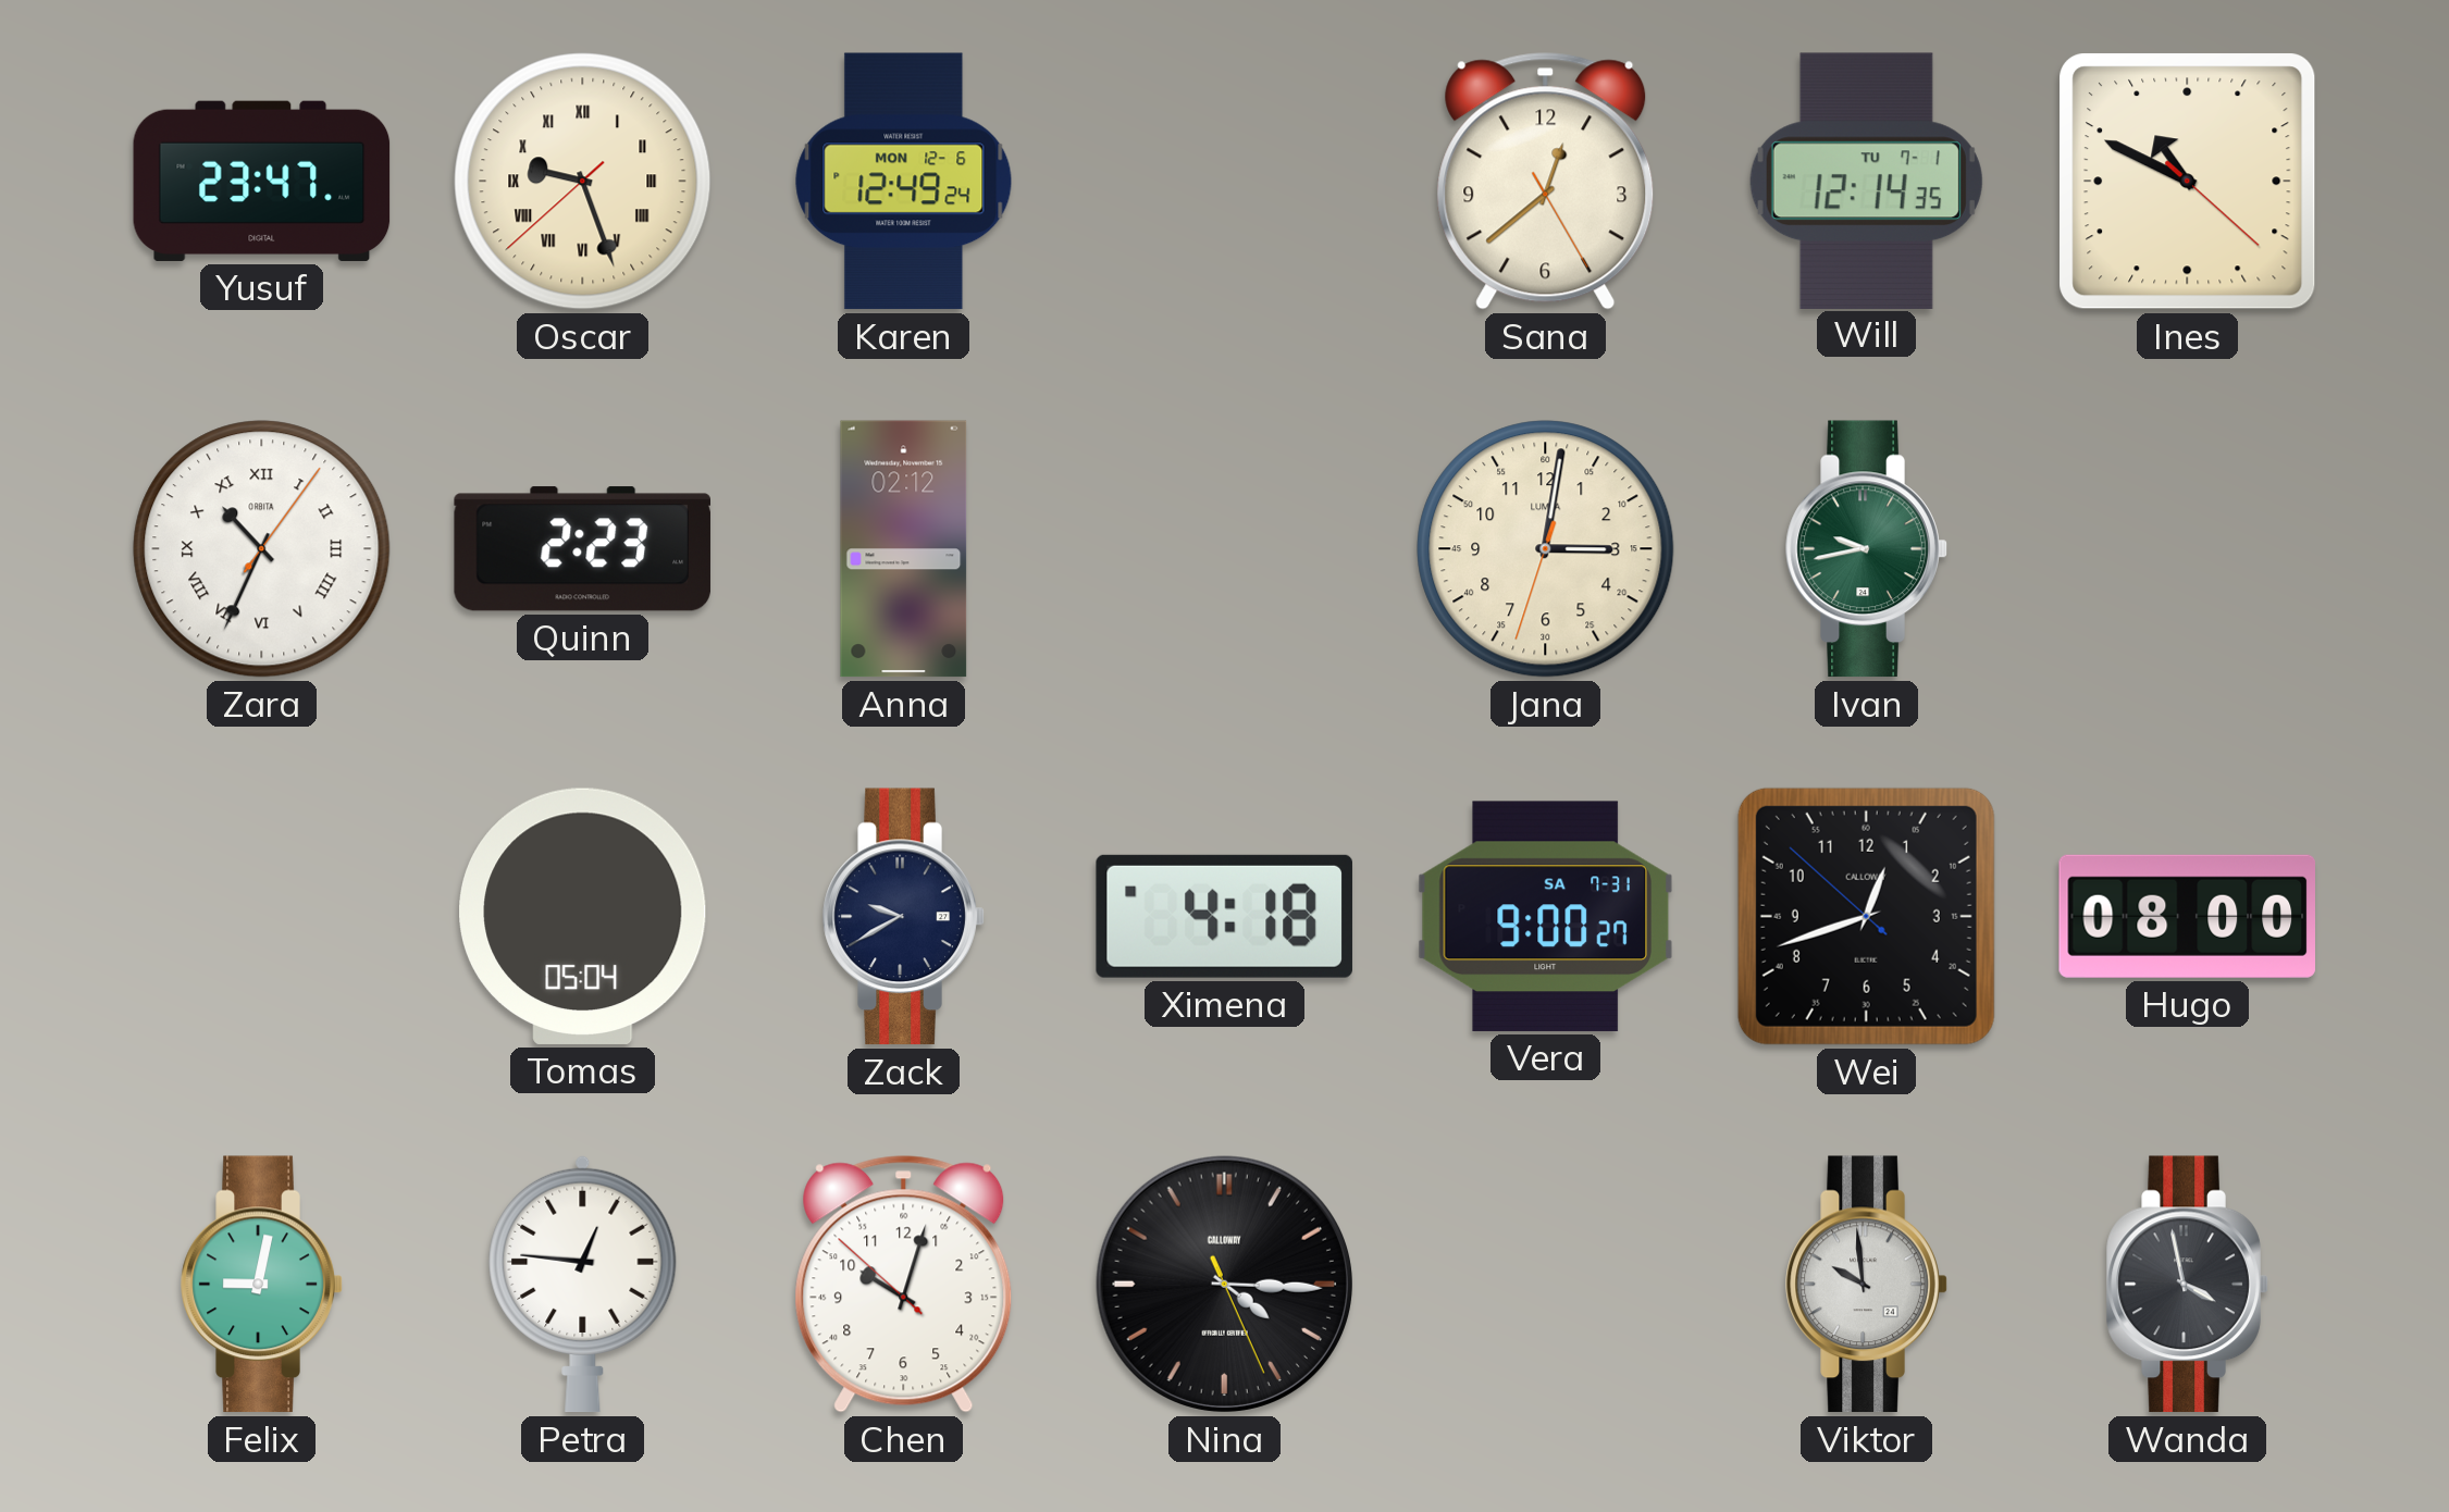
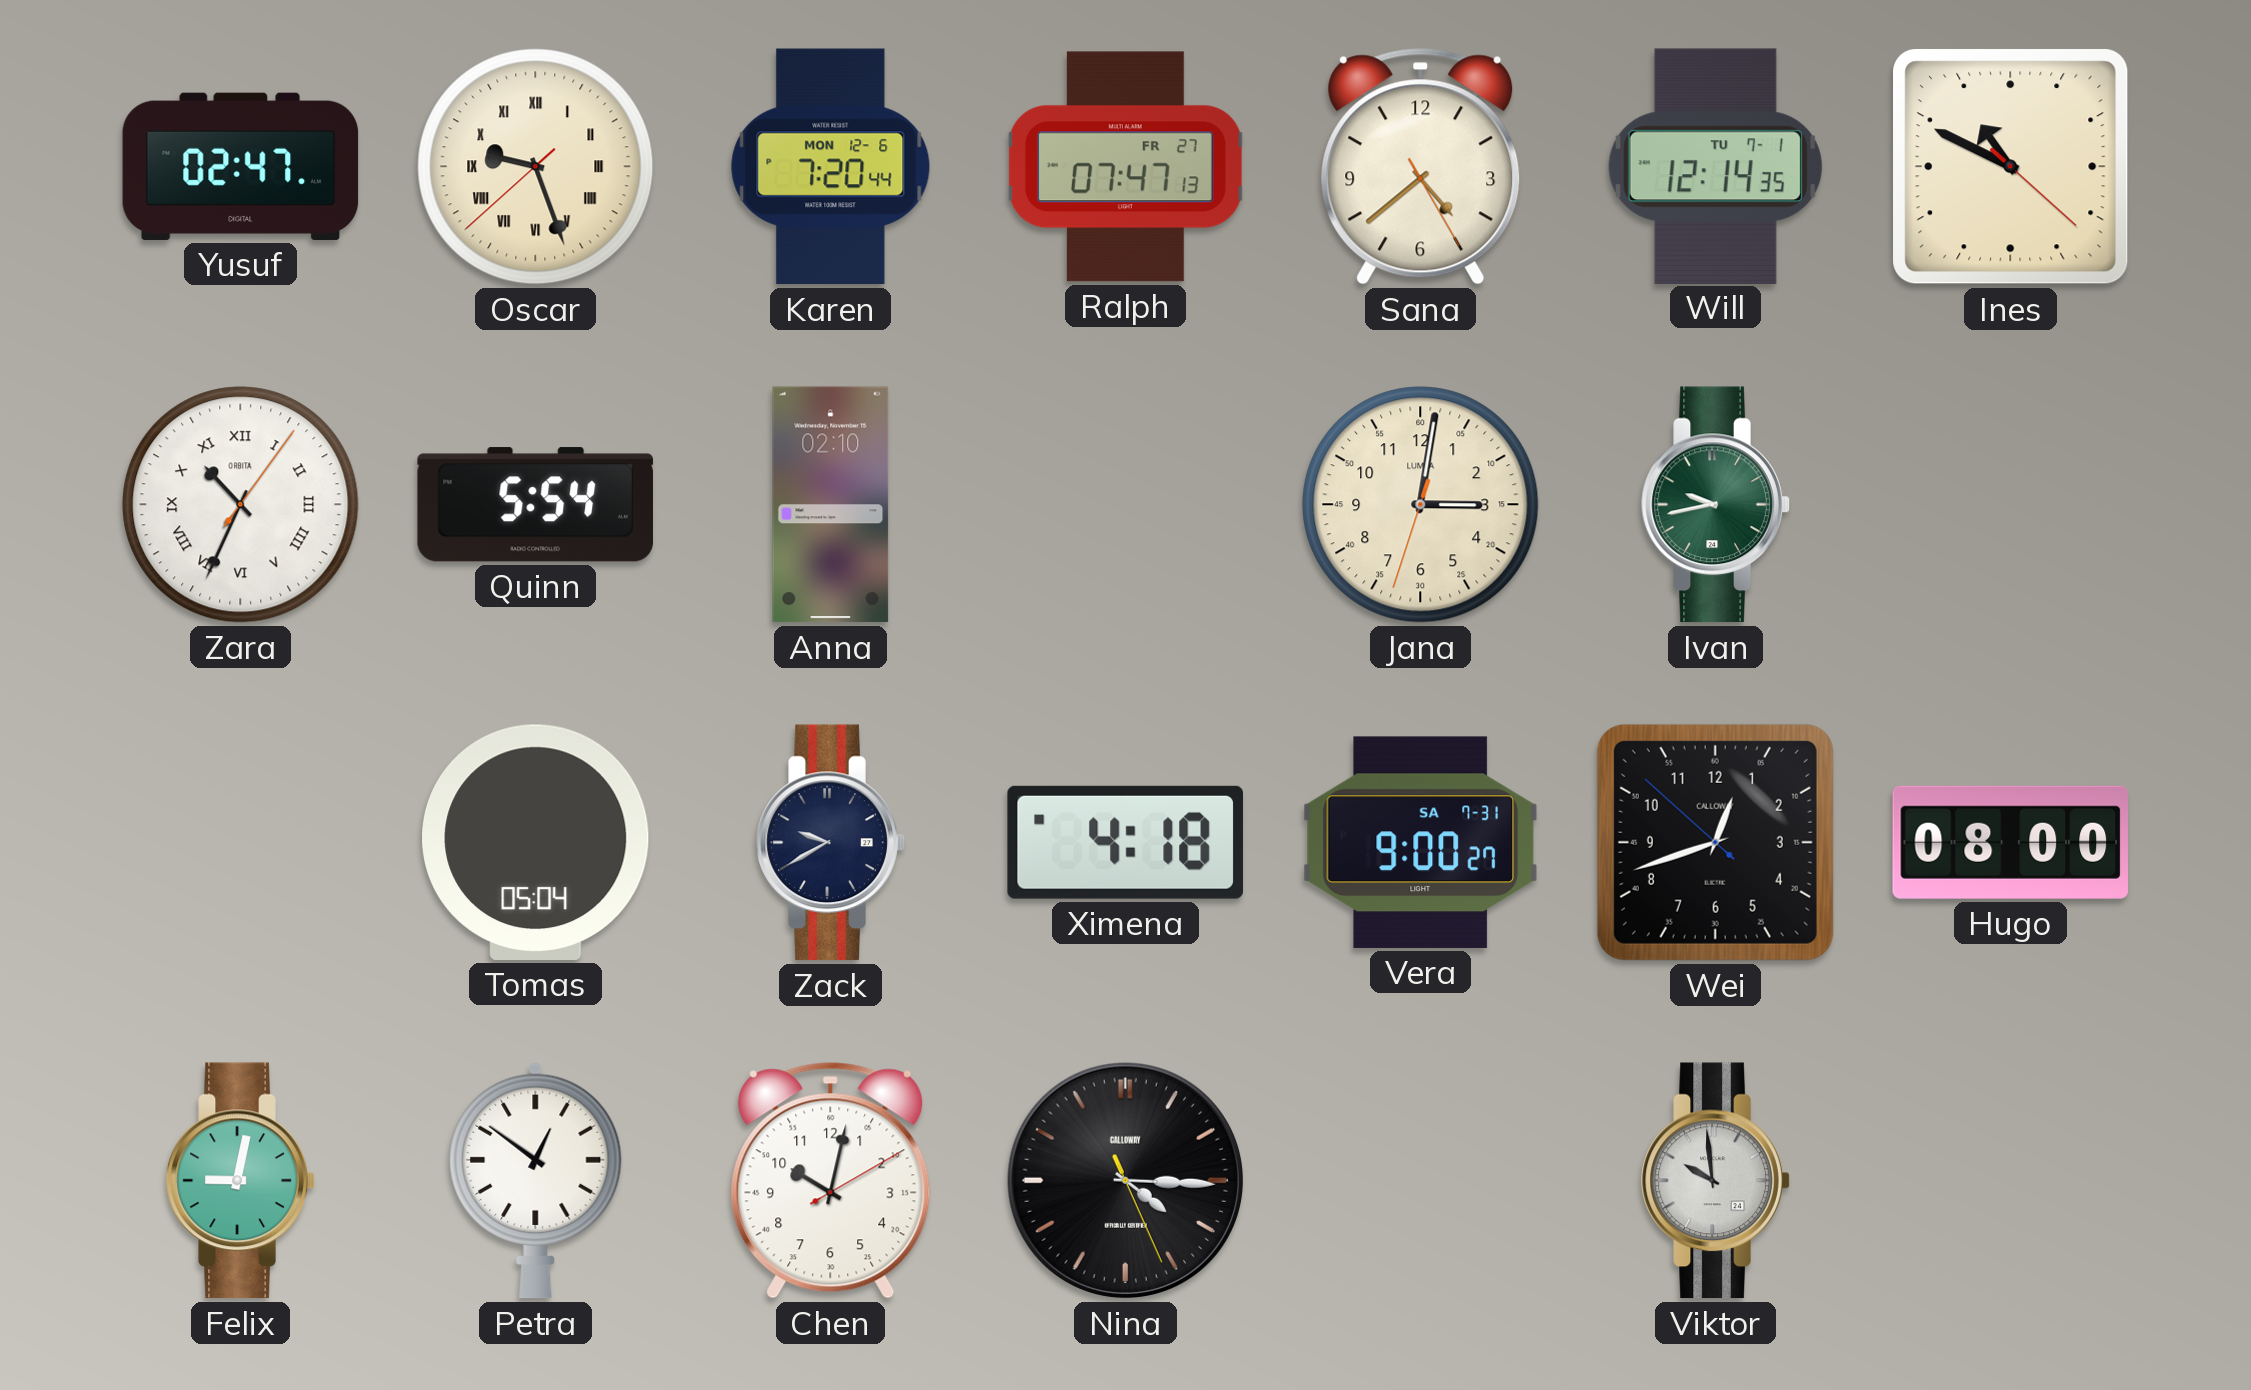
Yusuf: 23:47 -> 02:47
Karen: 12:49 -> 7:20
Ralph: none -> 07:47
Sana: 12:38 -> 4:38
Quinn: 2:23 -> 5:54
Anna: 02:12 -> 02:10
Petra: 12:46 -> 12:51
Chen: 10:02:52 -> 10:02:10
Wanda: 3:58 -> none
